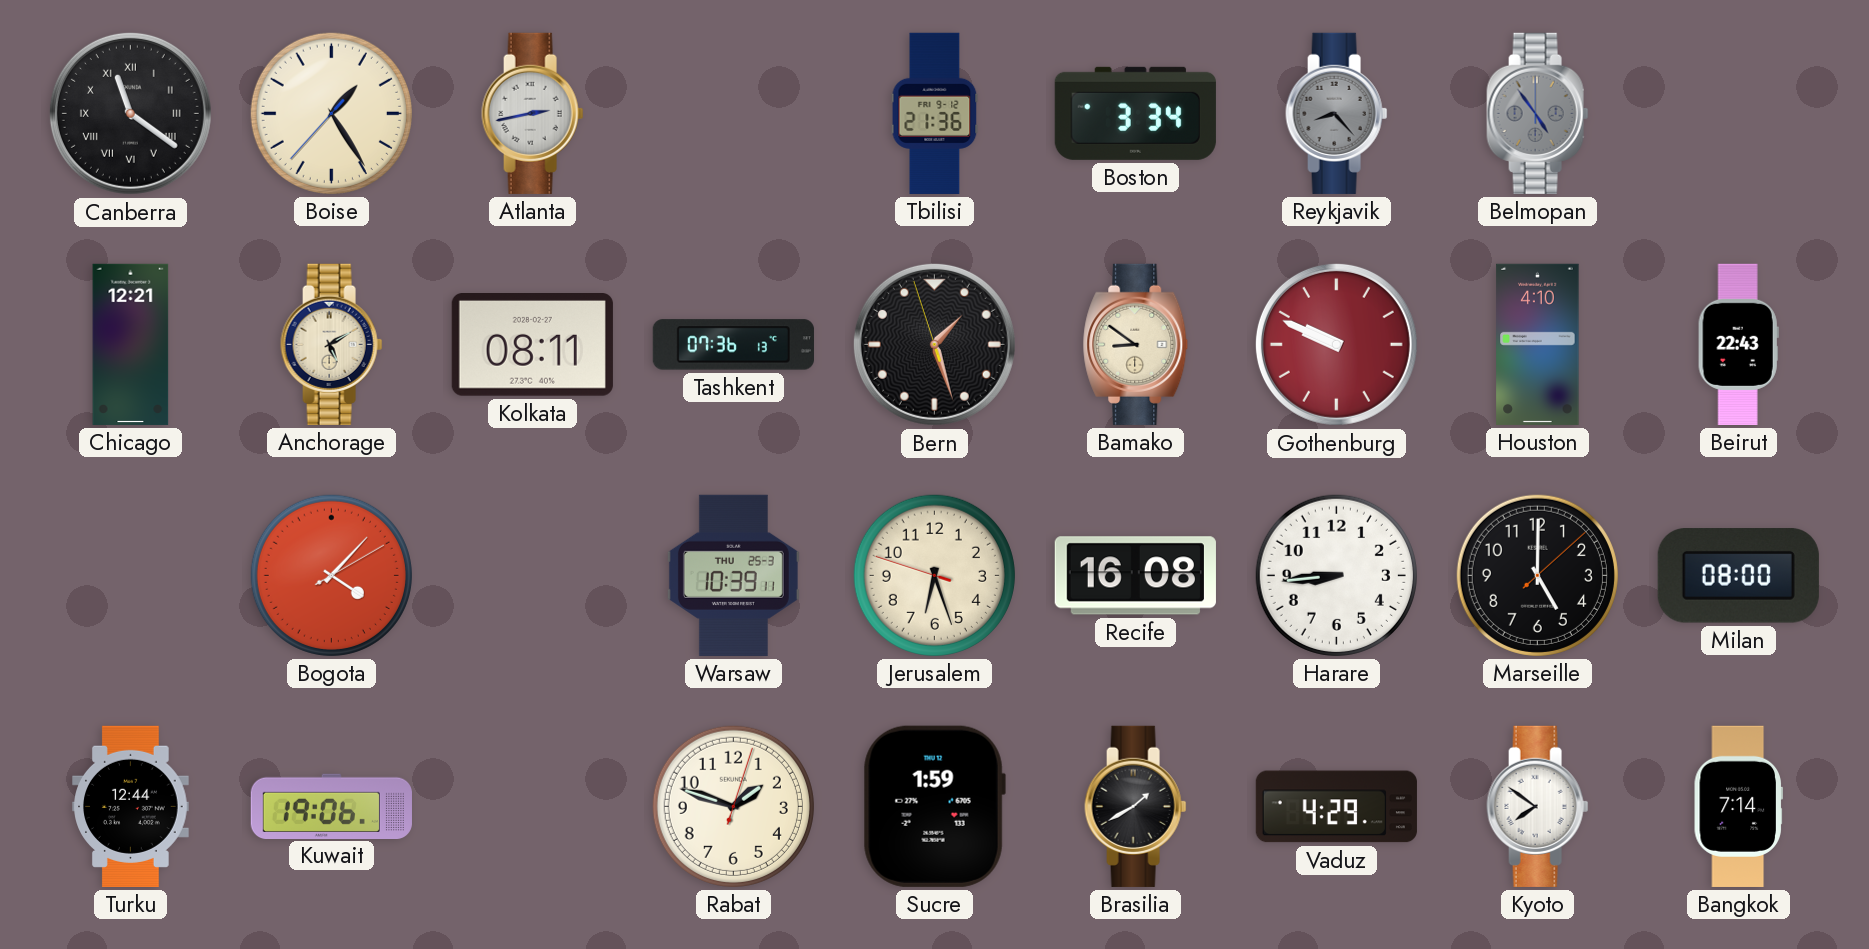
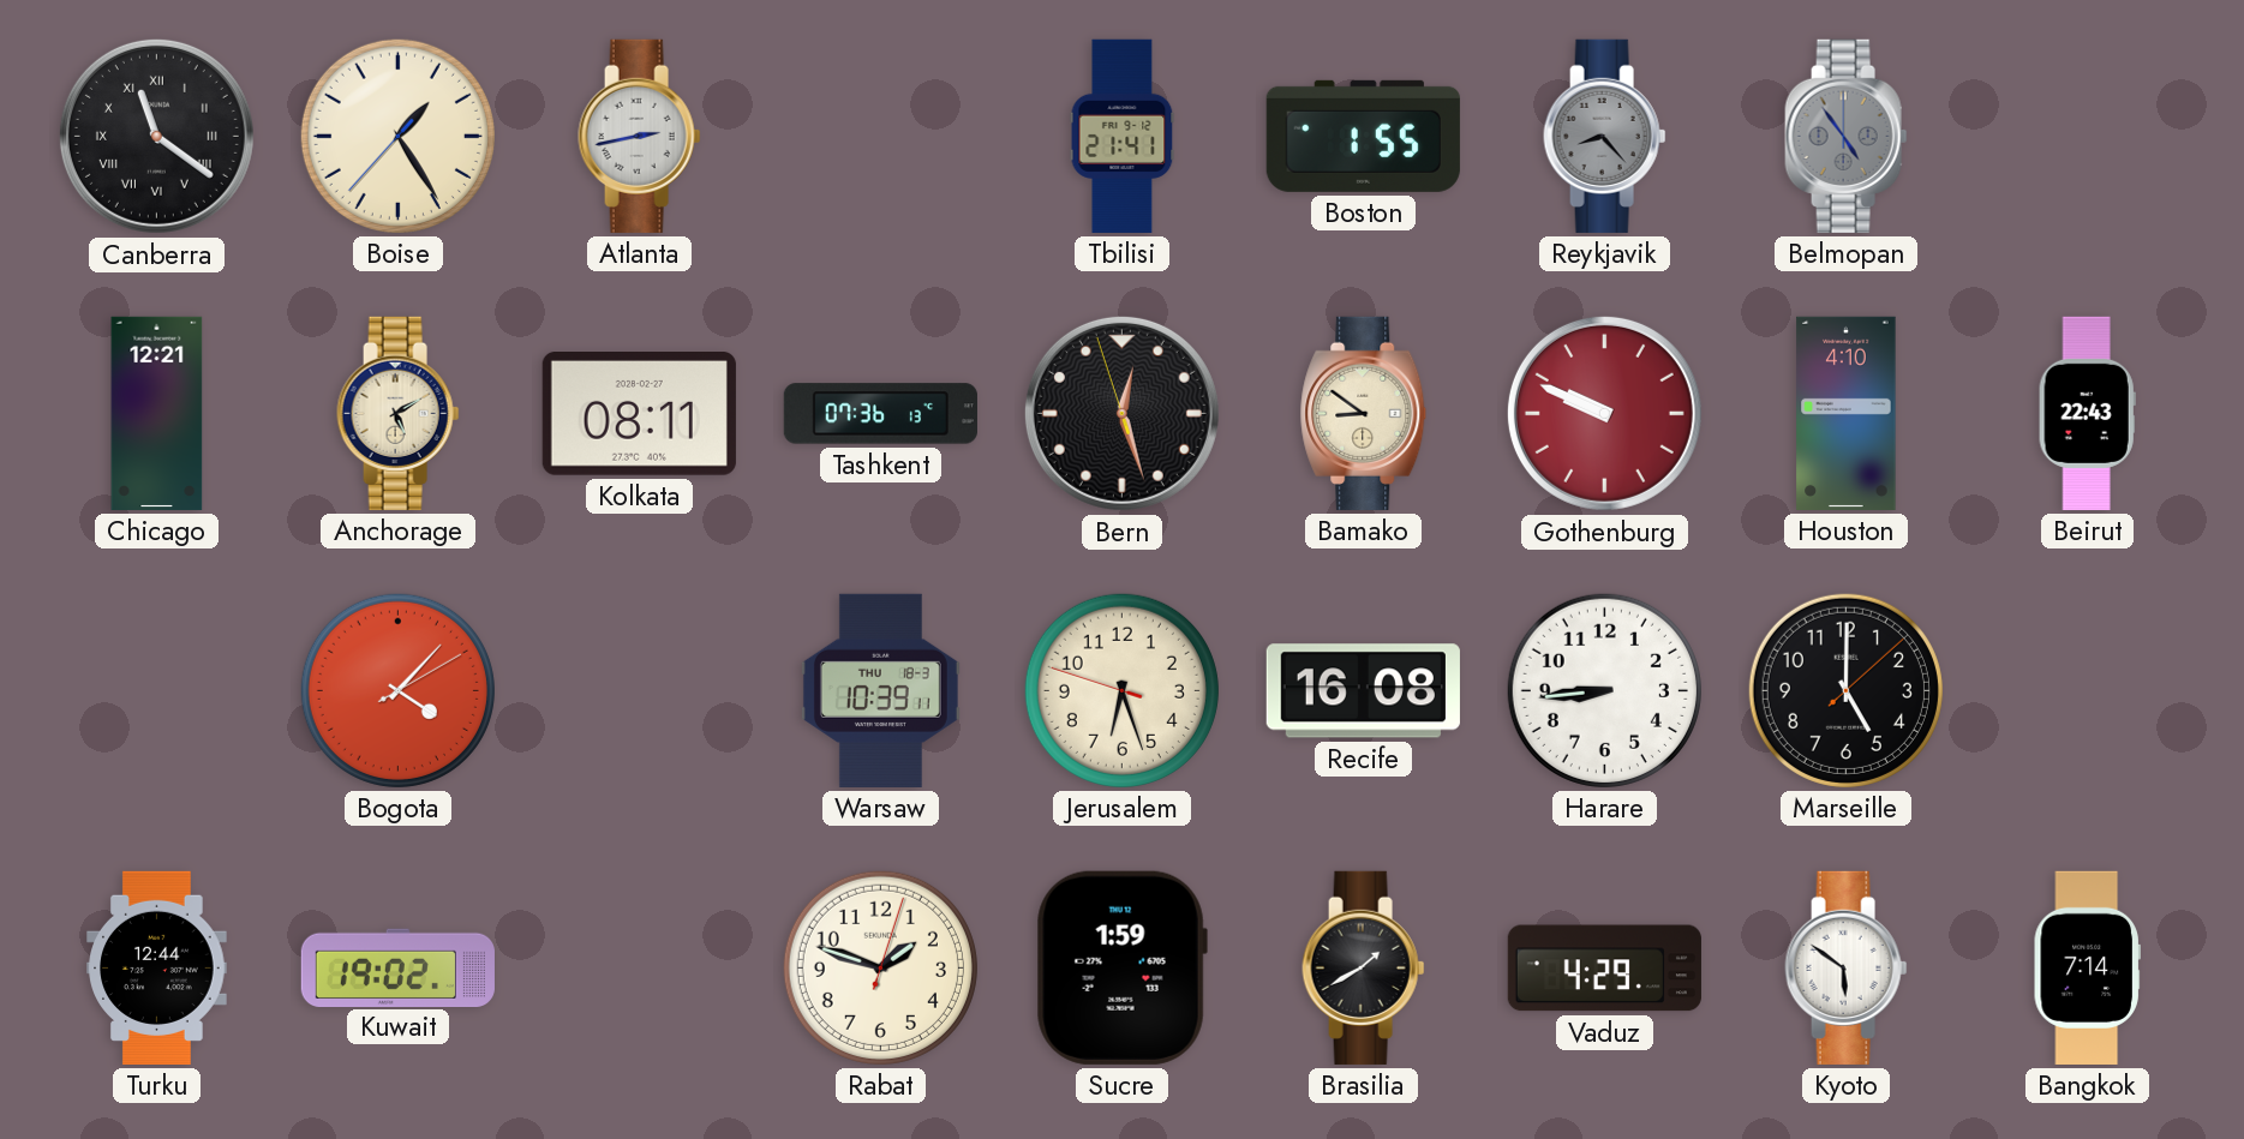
Tbilisi: 21:36 -> 21:41
Boston: 3:34 -> 1:55
Bern: 1:26 -> 12:26
Warsaw date: THU 25-3 -> THU 18-3
Milan: 08:00 -> none
Kuwait: 19:06 -> 19:02
Kyoto: 7:51 -> 5:51
